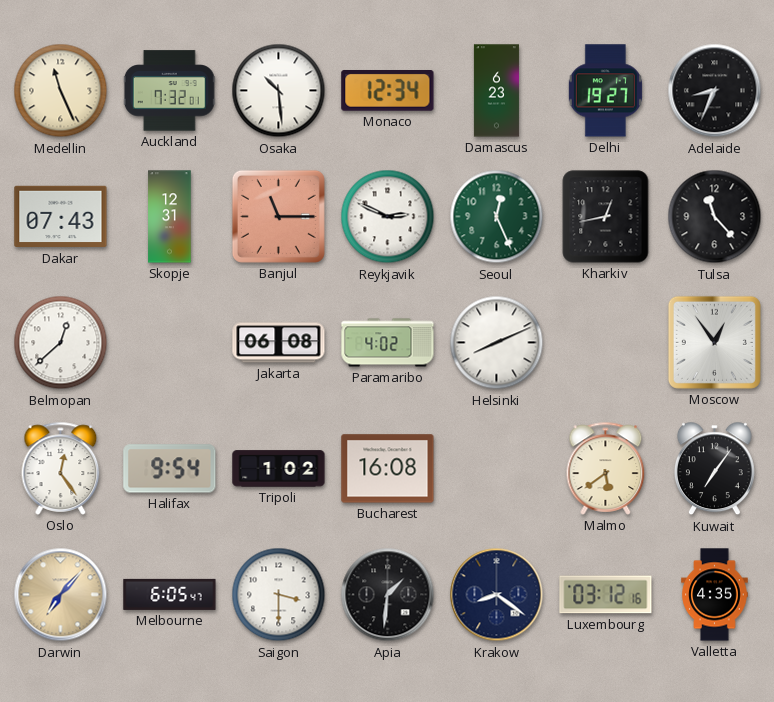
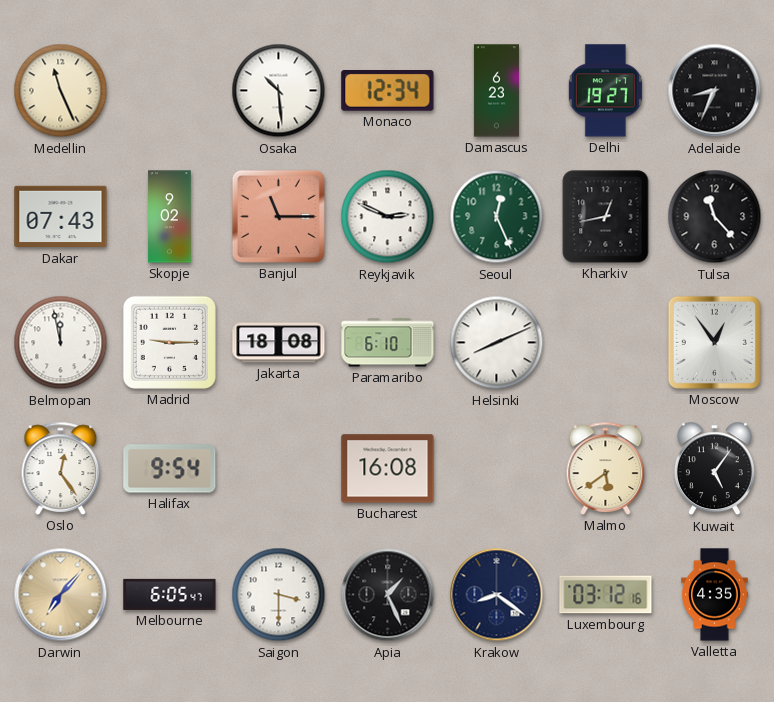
Auckland: 7:32 -> none
Skopje: 12:31 -> 9:02
Belmopan: 12:38 -> 11:58
Madrid: none -> 9:15
Jakarta: 06:08 -> 18:08
Paramaribo: 4:02 -> 6:10
Tripoli: 1:02 -> none
Kuwait: 7:06 -> 5:06
Apia: 1:31 -> 1:26
